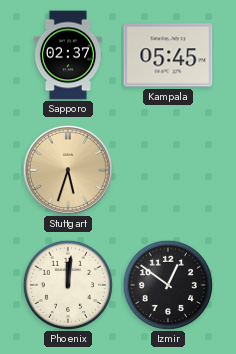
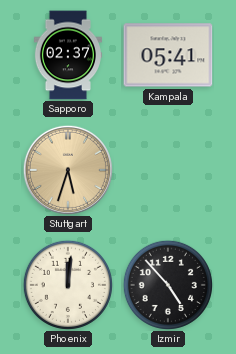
Kampala: 05:45 -> 05:41
Izmir: 12:51 -> 4:53
